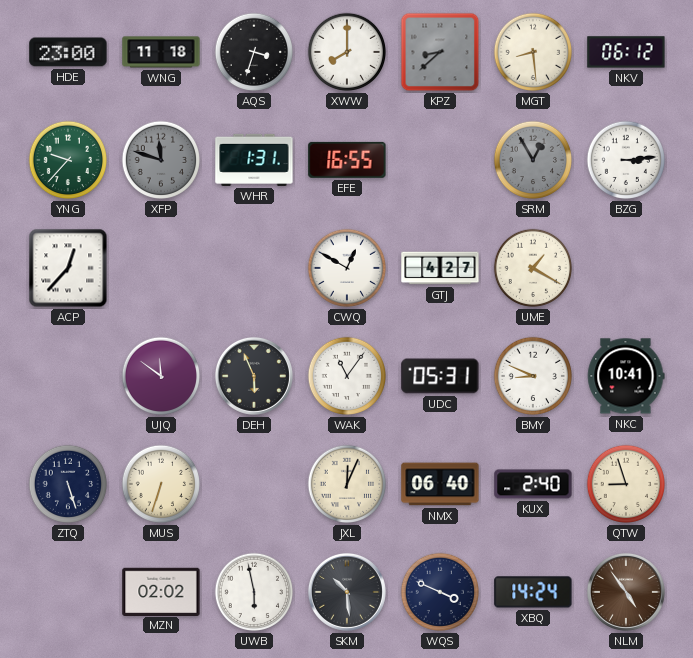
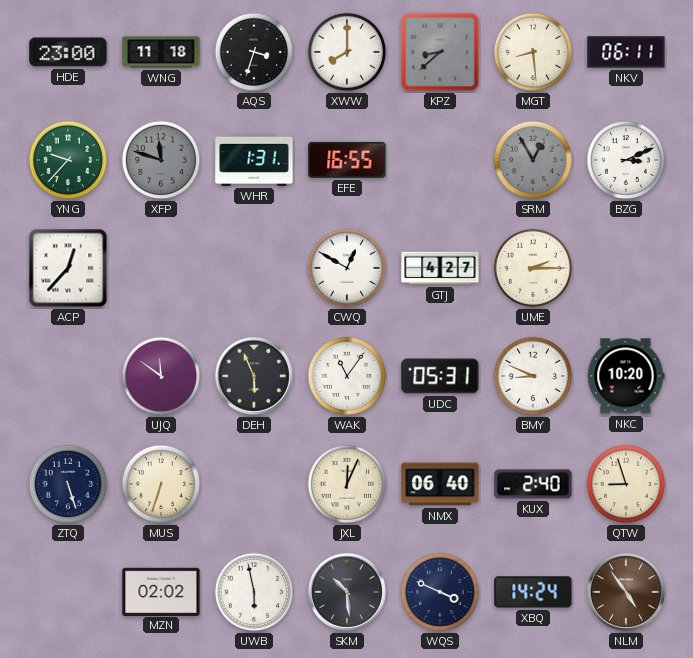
NKV: 06:12 -> 06:11
BZG: 3:14 -> 3:11
UME: 1:20 -> 2:15
NKC: 10:41 -> 10:20
